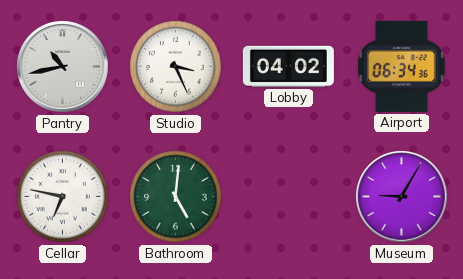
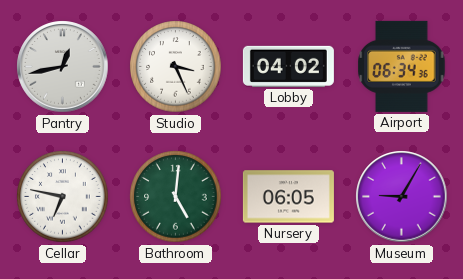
Pantry: 10:43 -> 12:43
Nursery: none -> 06:05
